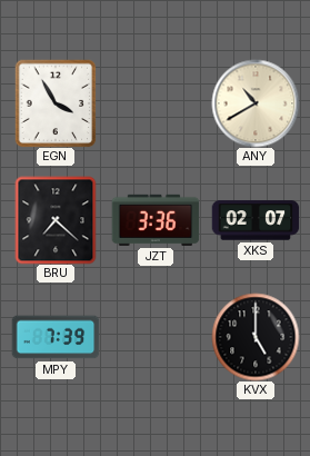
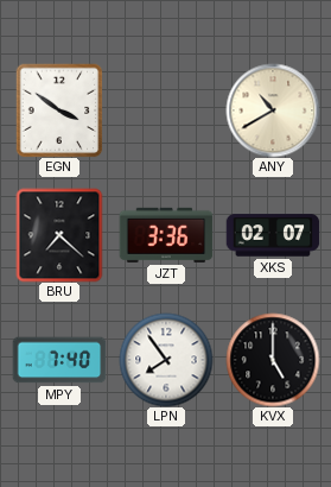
EGN: 3:55 -> 3:51
MPY: 7:39 -> 7:40
LPN: none -> 7:54
